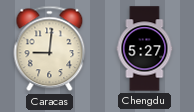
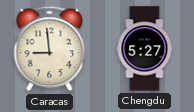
Caracas: 9:01 -> 8:59
